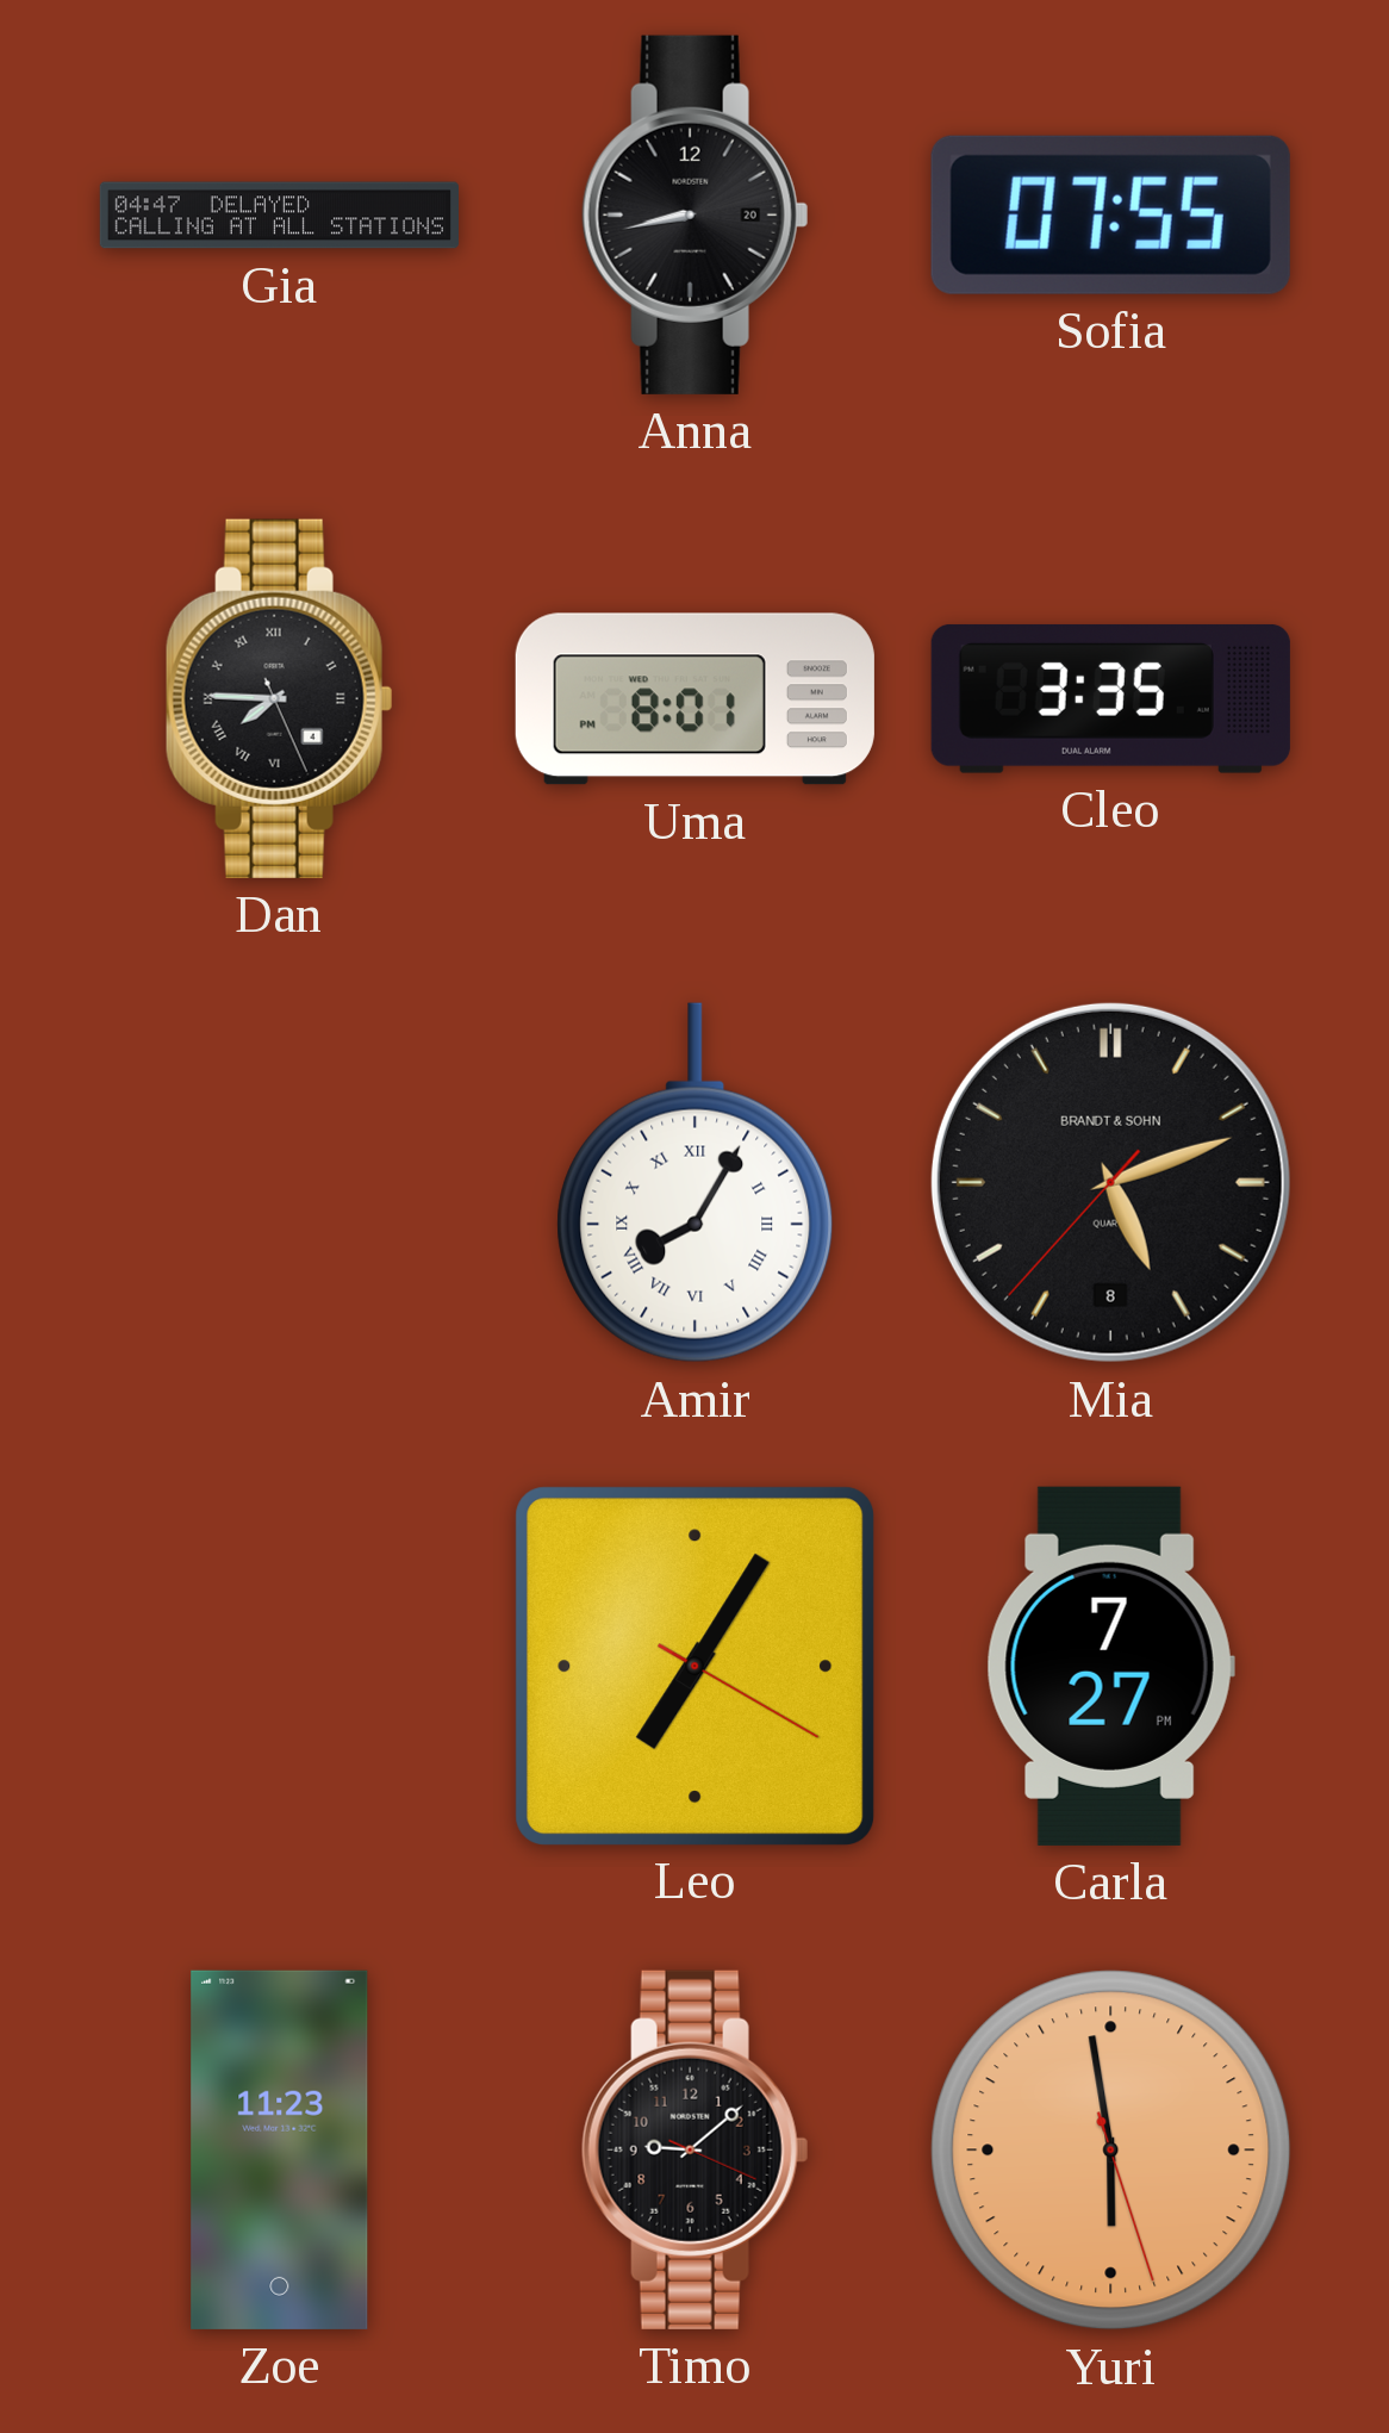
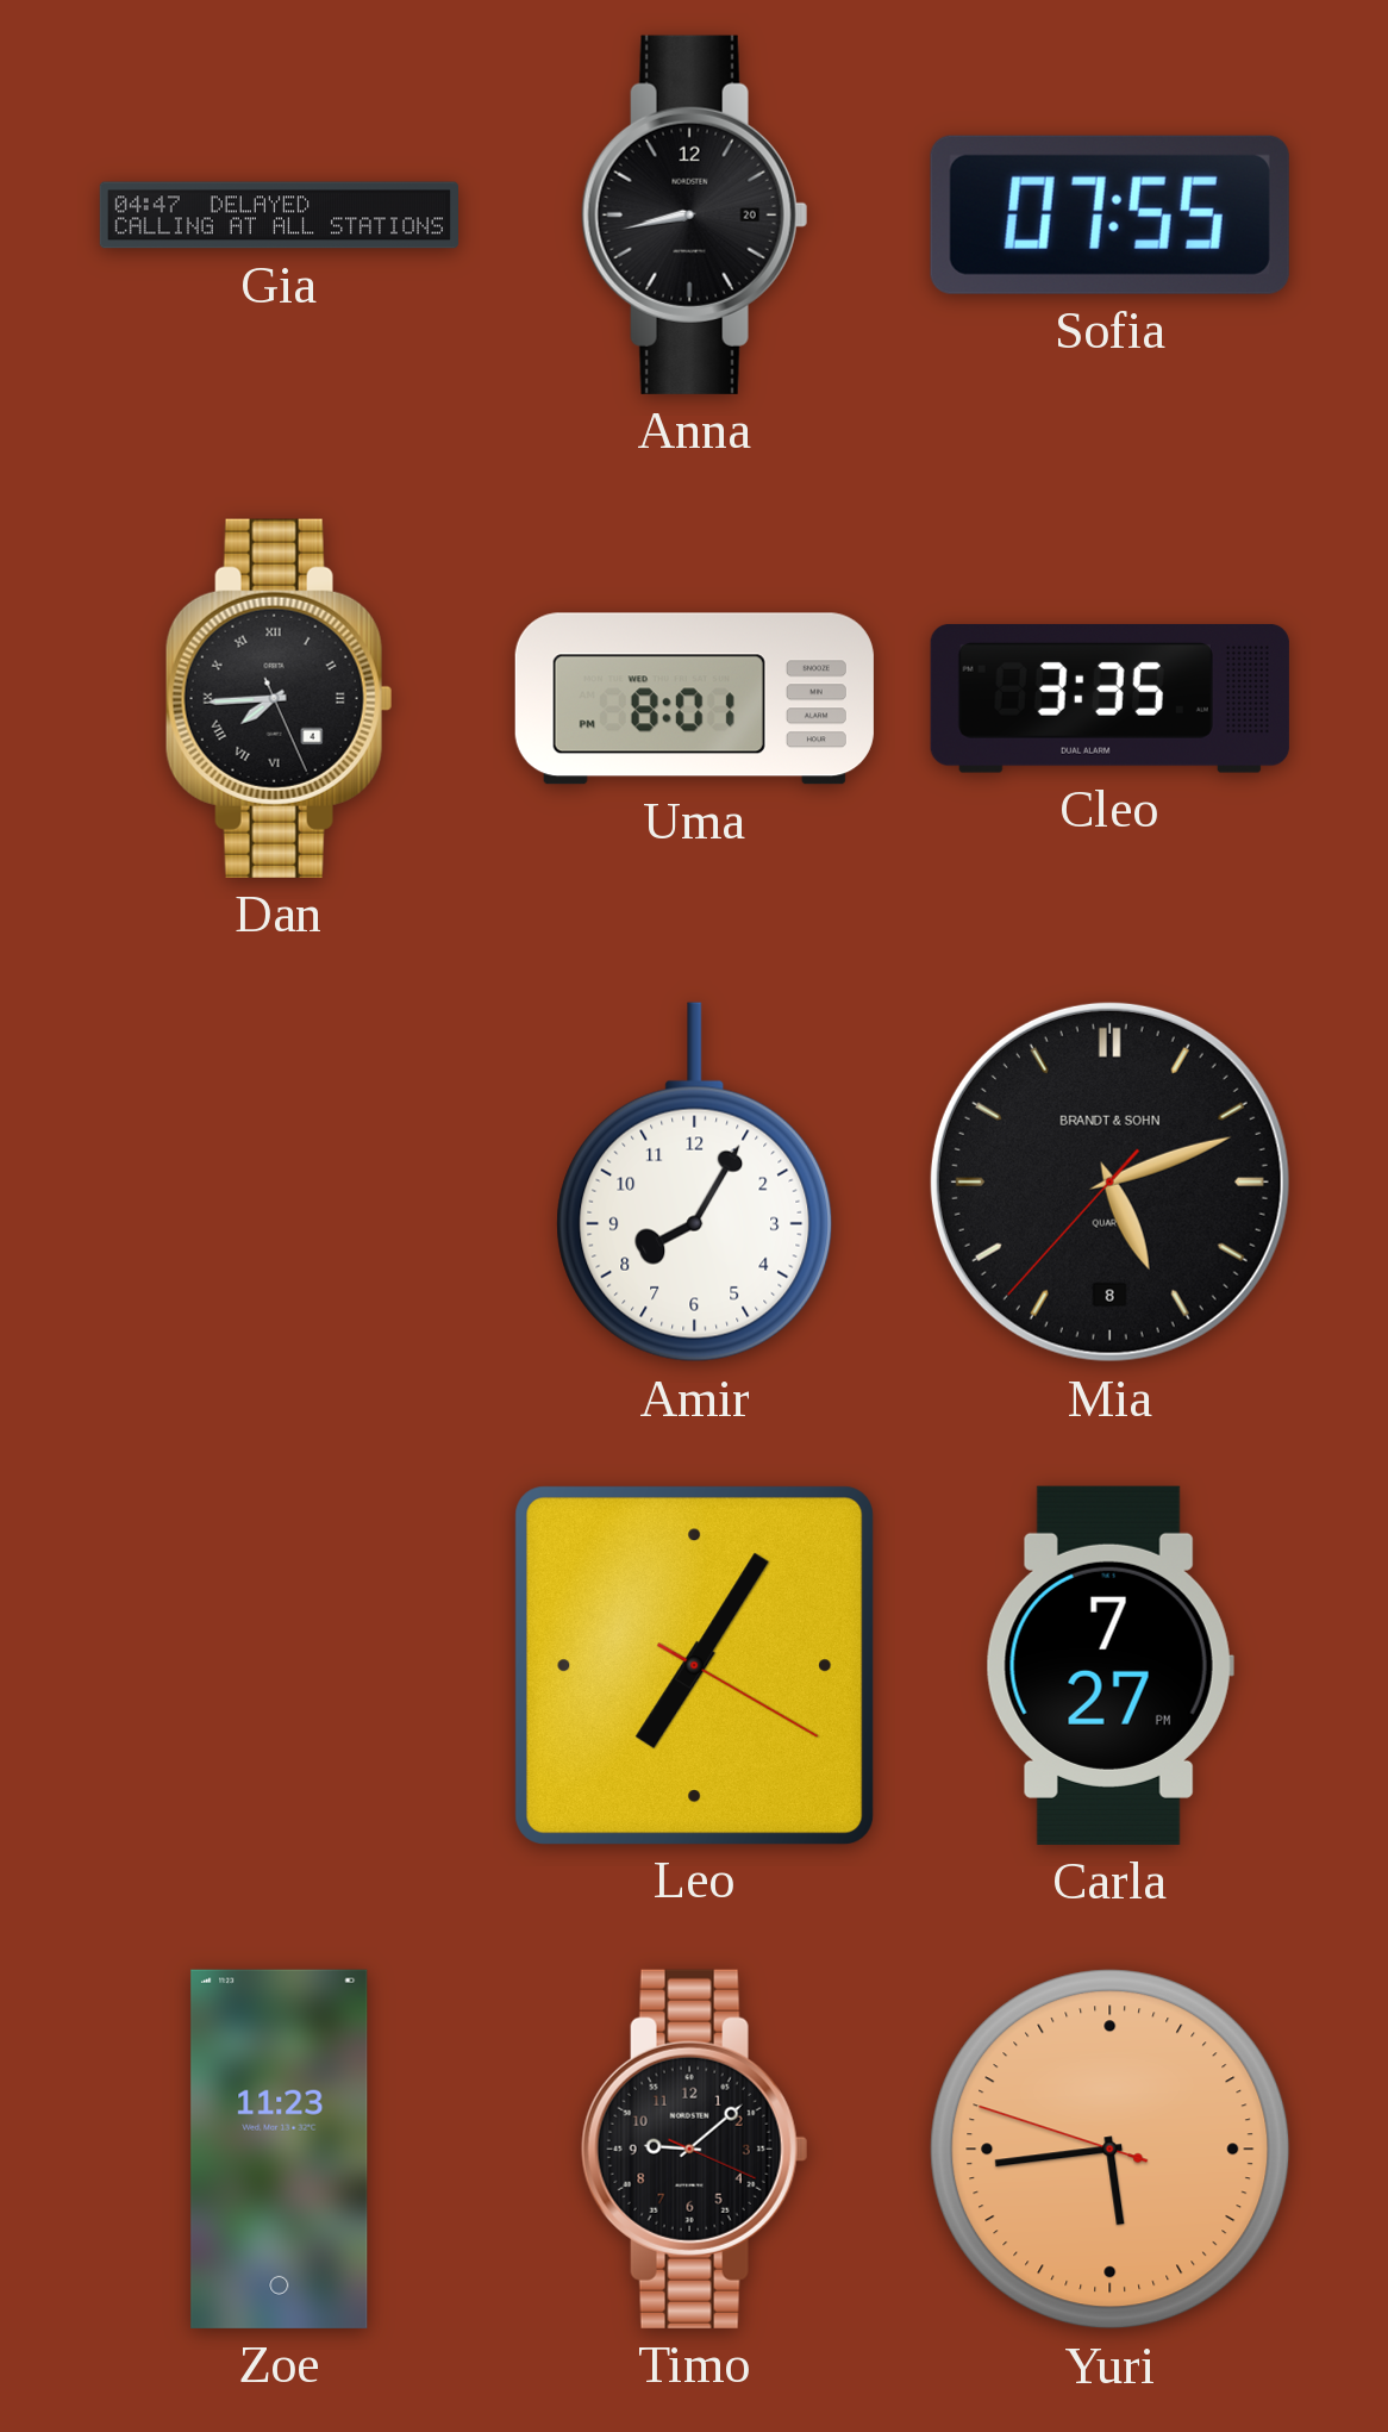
Dan: 7:45 -> 7:44
Amir numerals: Roman -> Arabic
Yuri: 5:58 -> 5:43
